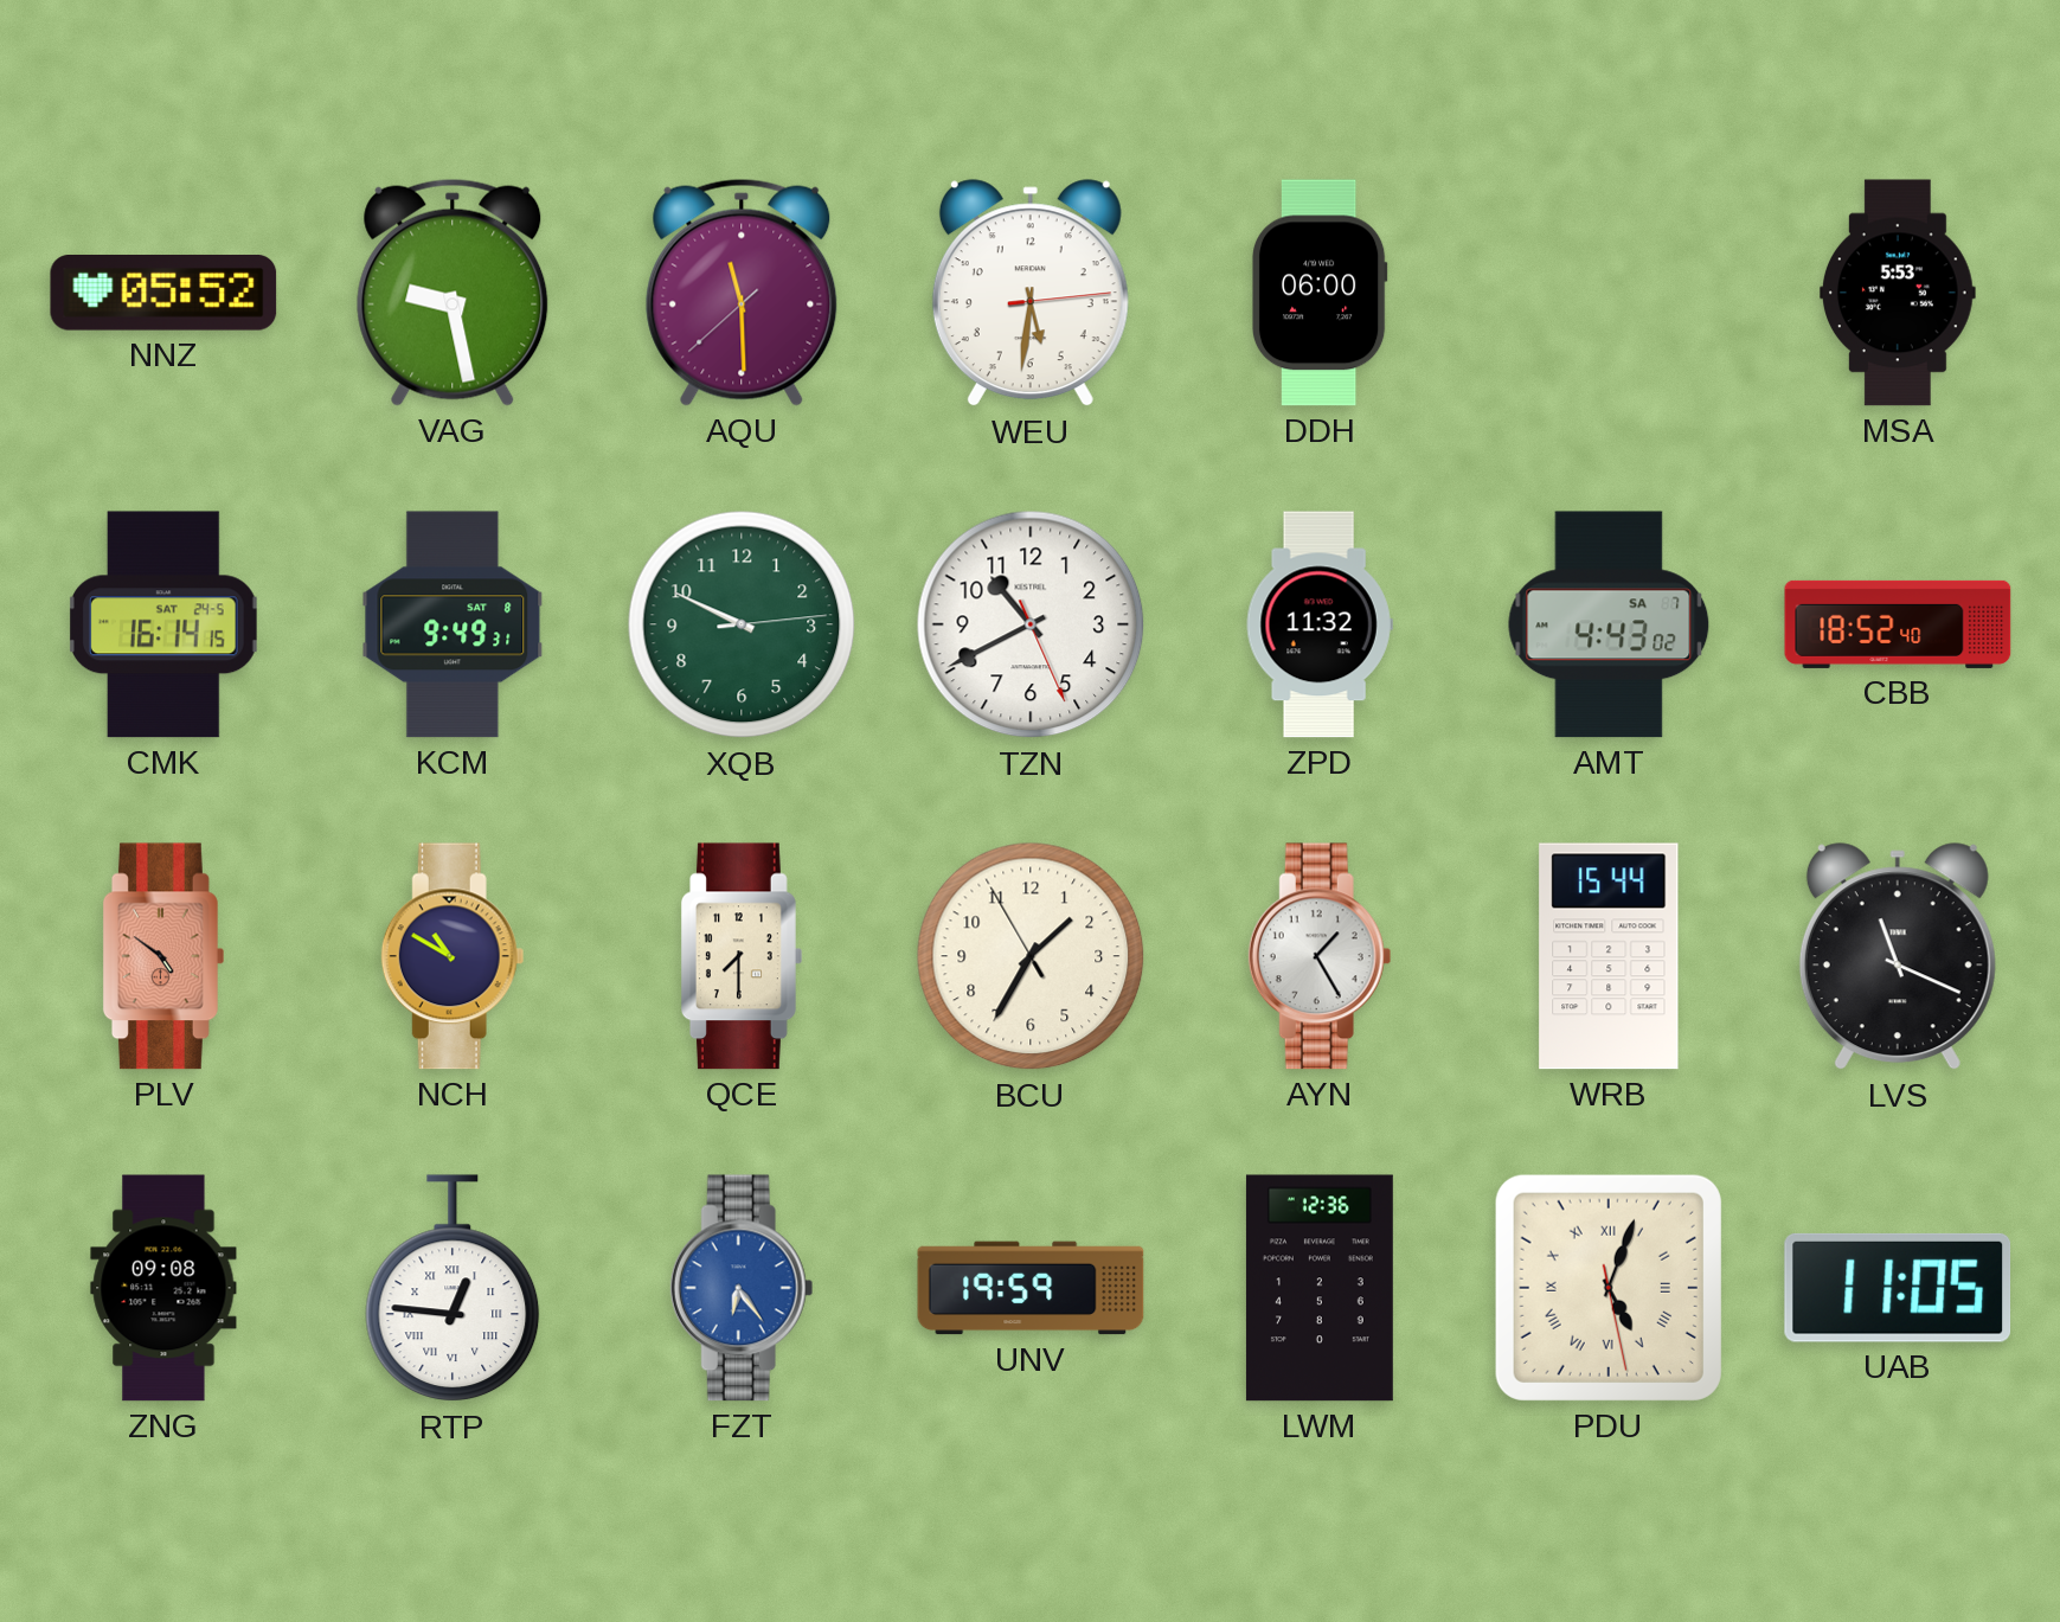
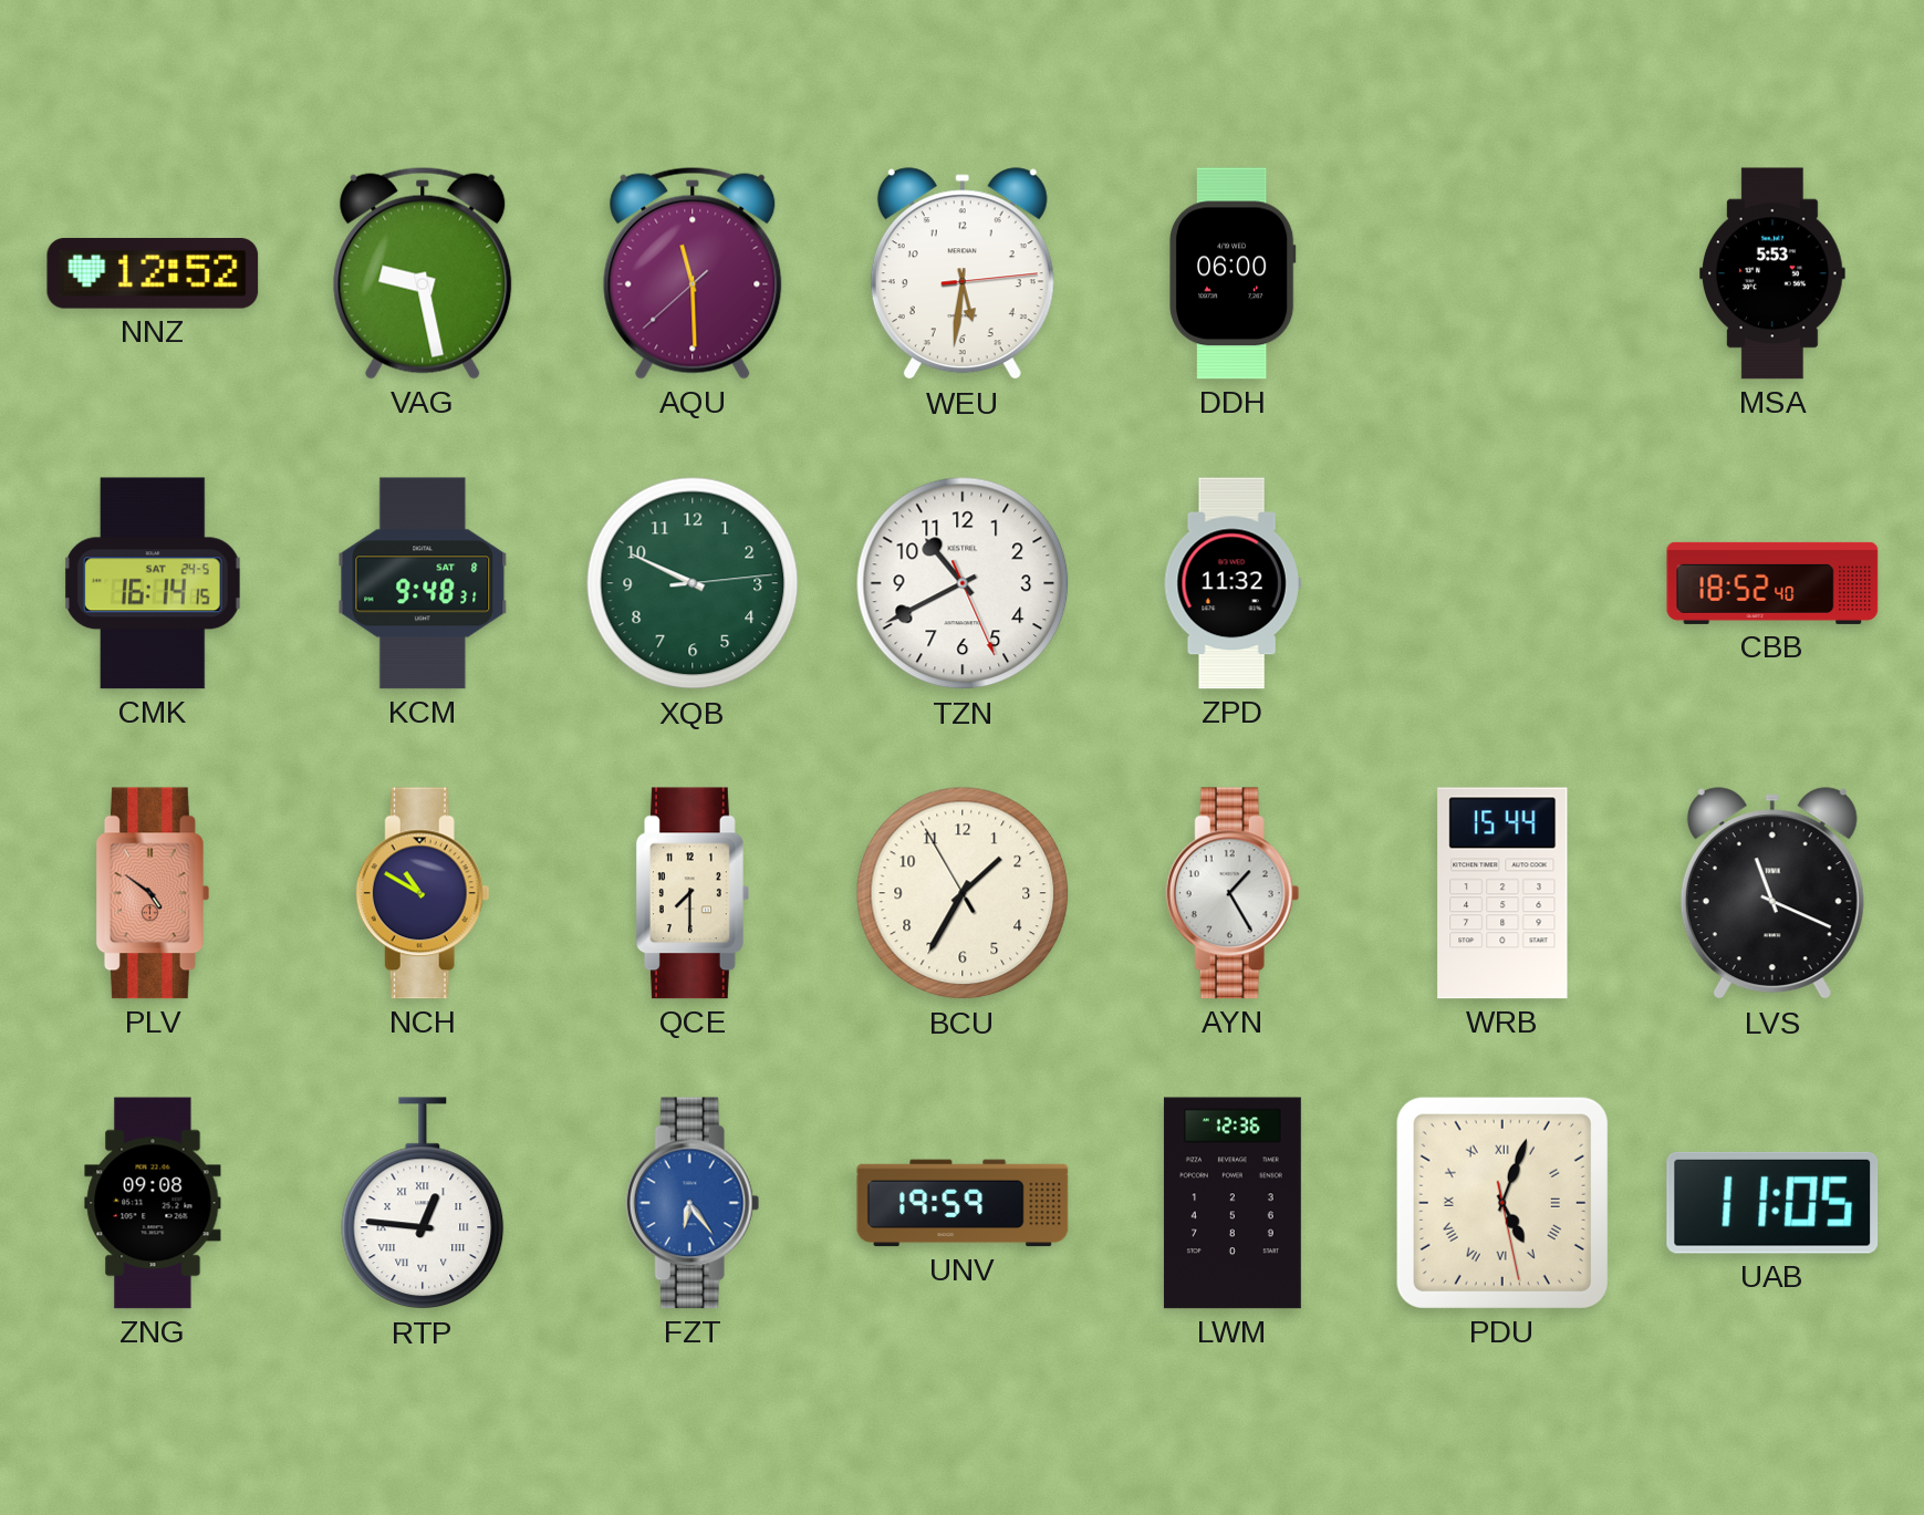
NNZ: 05:52 -> 12:52
KCM: 9:49 -> 9:48
AMT: 4:43 -> none
